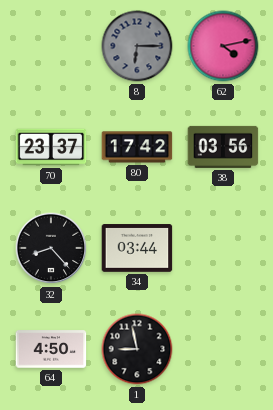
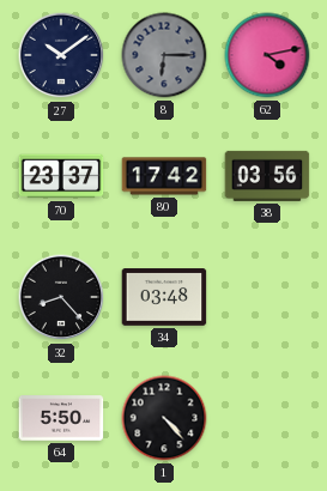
27: none -> 10:09
34: 03:44 -> 03:48
64: 4:50 -> 5:50
1: 8:58 -> 4:23
